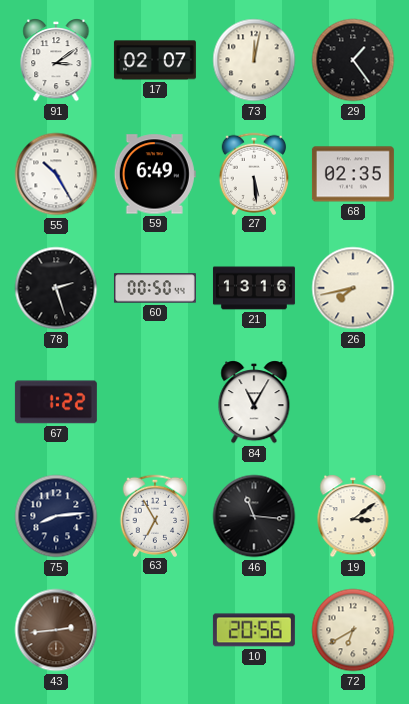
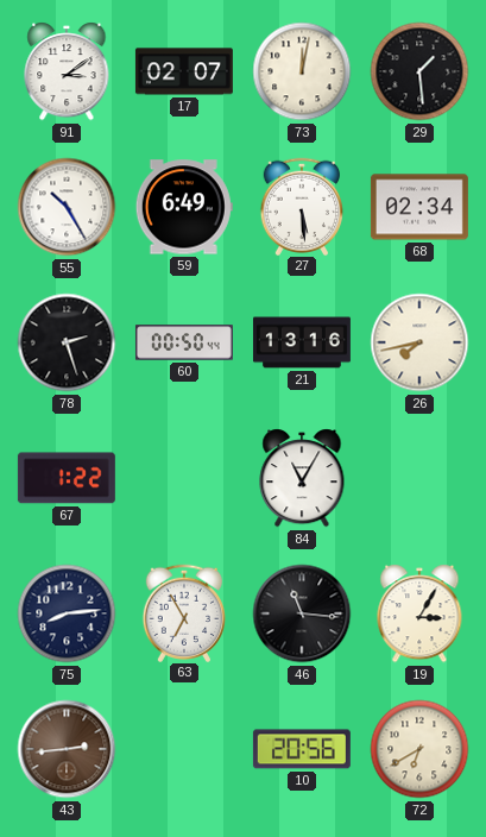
29: 1:24 -> 1:29
68: 02:35 -> 02:34
19: 3:09 -> 3:05
